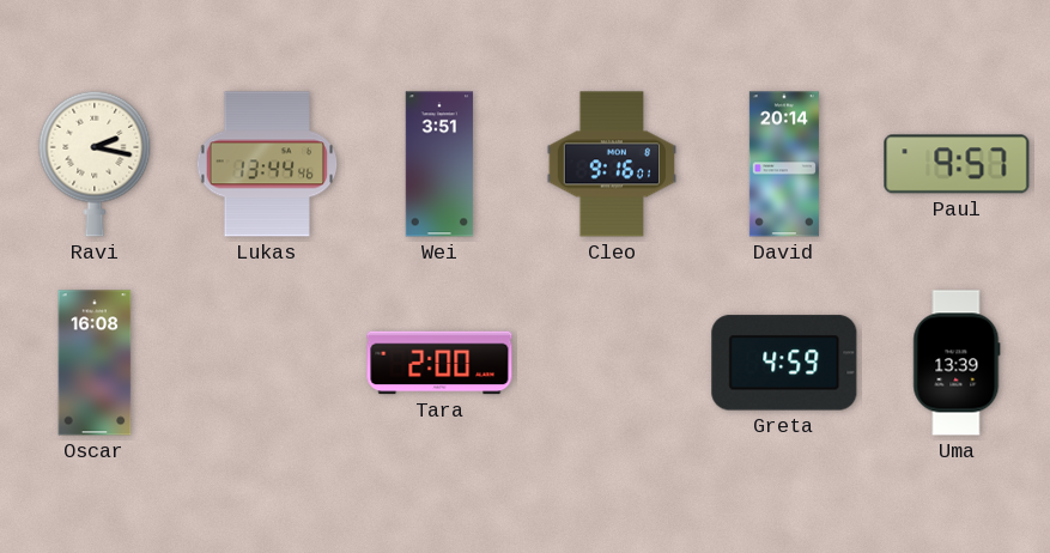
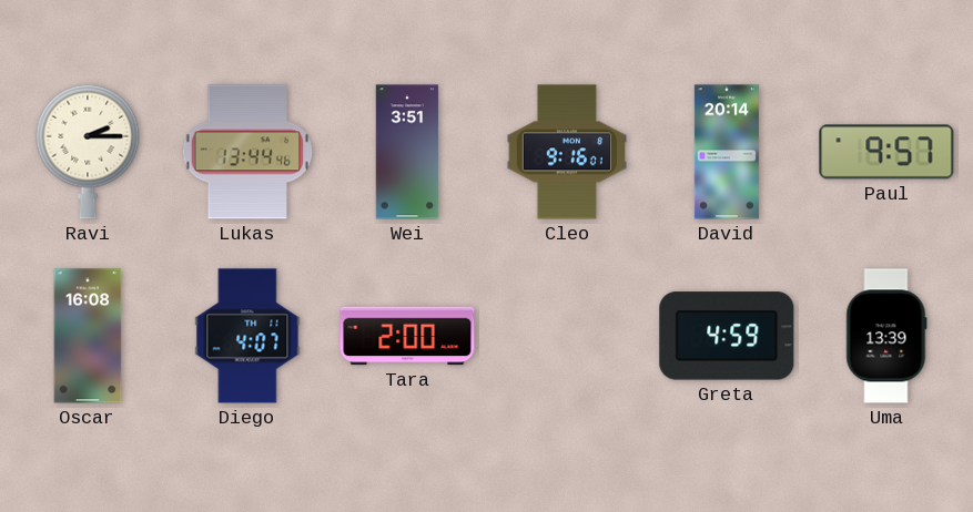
Ravi: 2:17 -> 2:15
Diego: none -> 4:07
